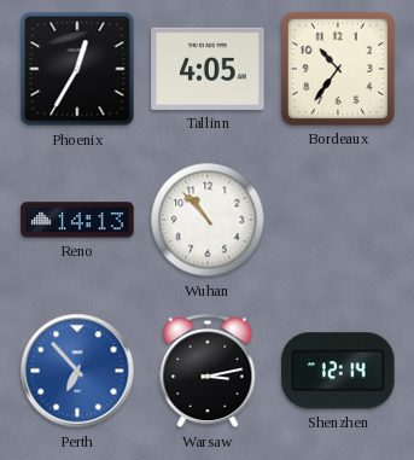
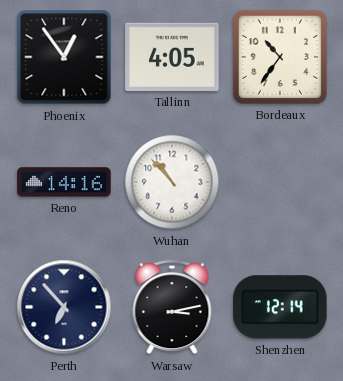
Phoenix: 12:35 -> 12:54
Reno: 14:13 -> 14:16
Perth dial: blue -> navy
